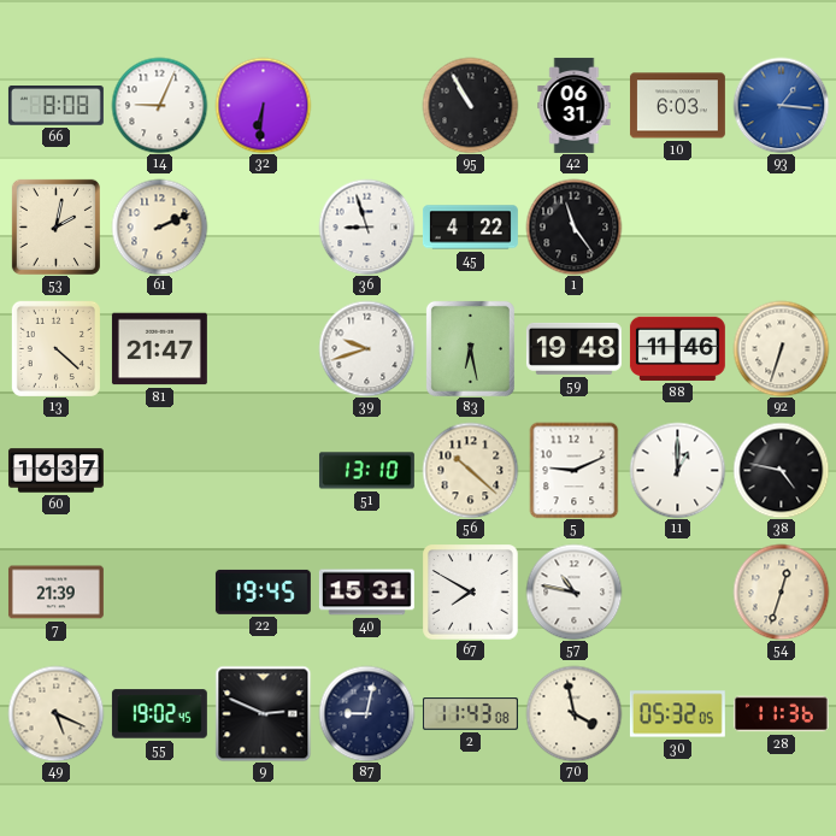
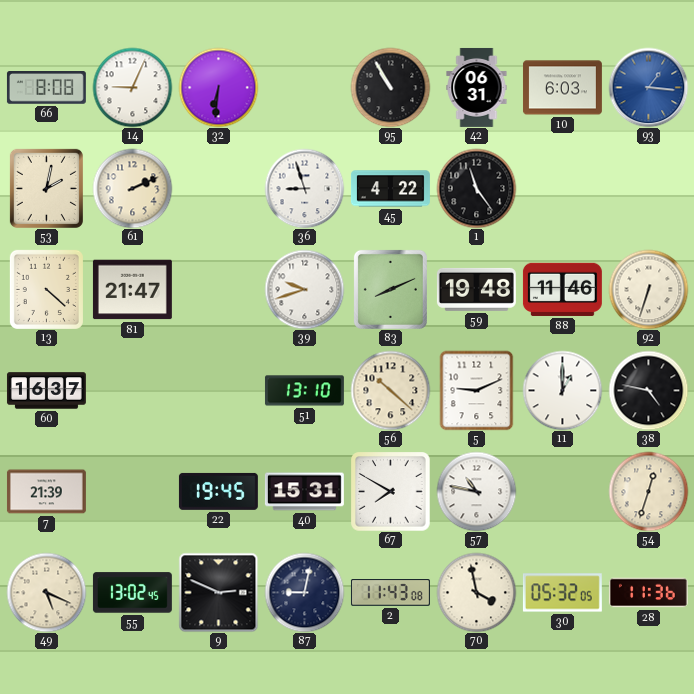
83: 6:28 -> 8:11
55: 19:02 -> 13:02
